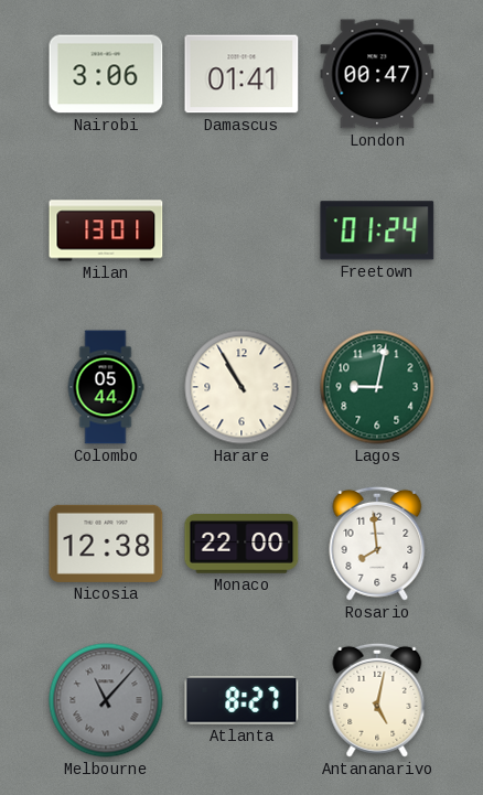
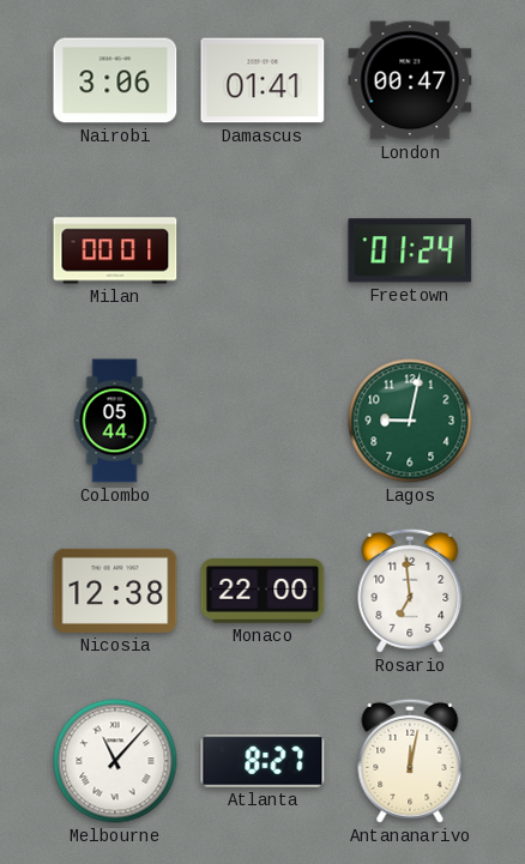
Milan: 13:01 -> 00:01
Harare: 10:55 -> none
Rosario: 7:59 -> 6:59
Melbourne dial: grey -> white
Antananarivo: 5:02 -> 12:02
